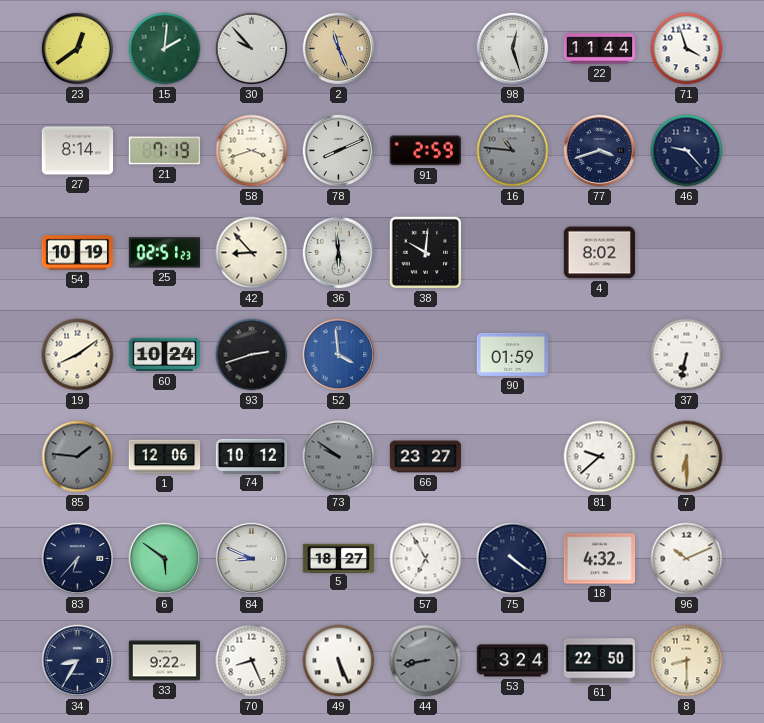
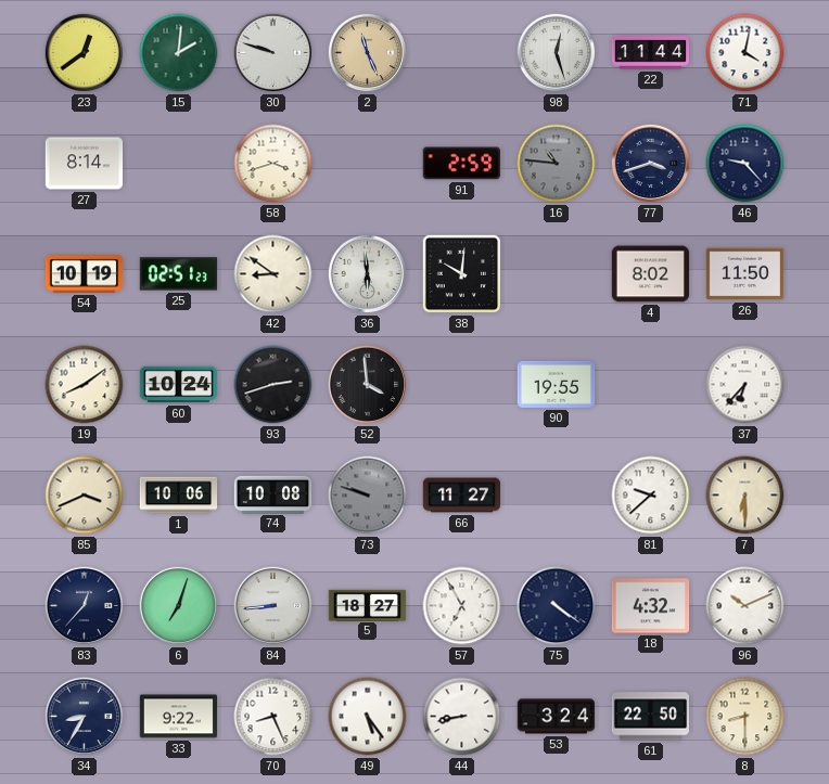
30: 9:53 -> 9:48
71: 3:57 -> 4:02
21: 7:19 -> none
78: 8:11 -> none
42: 8:53 -> 8:51
26: none -> 11:50
52 dial: blue -> black
90: 01:59 -> 19:55
37: 6:32 -> 6:37
85: 1:46 -> 3:41
85 dial: grey -> cream
1: 12:06 -> 10:06
74: 10:12 -> 10:08
73: 9:51 -> 9:48
66: 23:27 -> 11:27
83: 6:37 -> 12:37
6: 5:51 -> 7:03
84: 8:49 -> 8:44
49: 5:26 -> 5:24
44 dial: grey -> white
